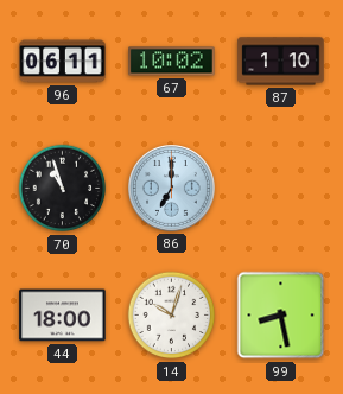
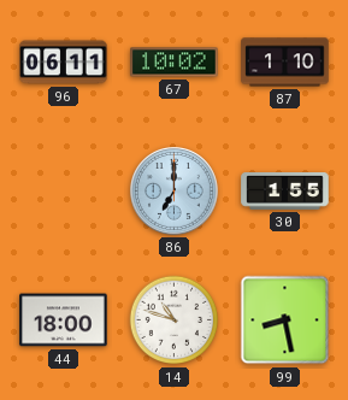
70: 10:57 -> none
30: none -> 1:55
14: 10:03 -> 10:48
